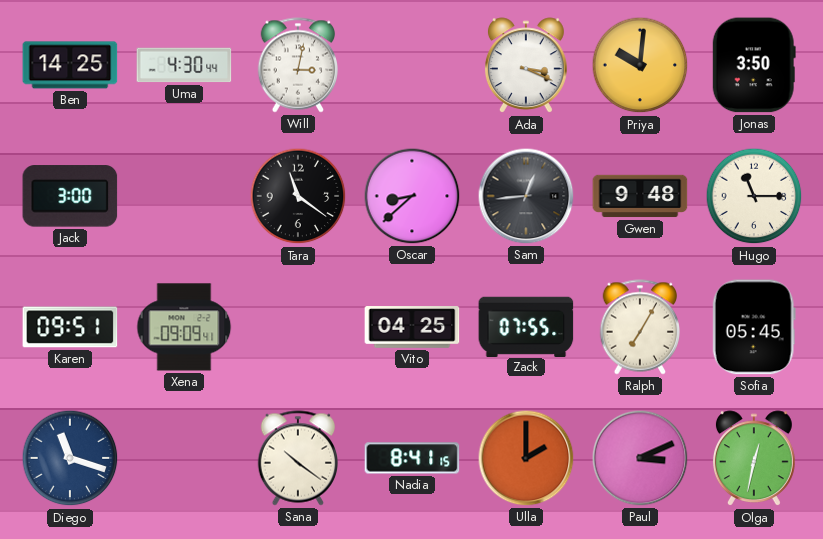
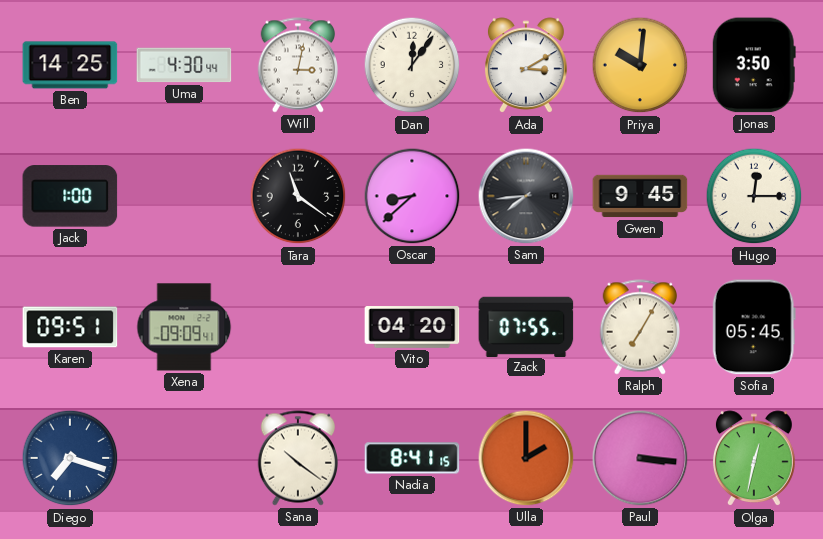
Dan: none -> 12:06
Ada: 3:19 -> 3:10
Jack: 3:00 -> 1:00
Sam: 12:44 -> 7:44
Gwen: 9:48 -> 9:45
Hugo: 11:15 -> 12:15
Vito: 04:25 -> 04:20
Diego: 11:18 -> 7:18
Paul: 3:11 -> 3:16
